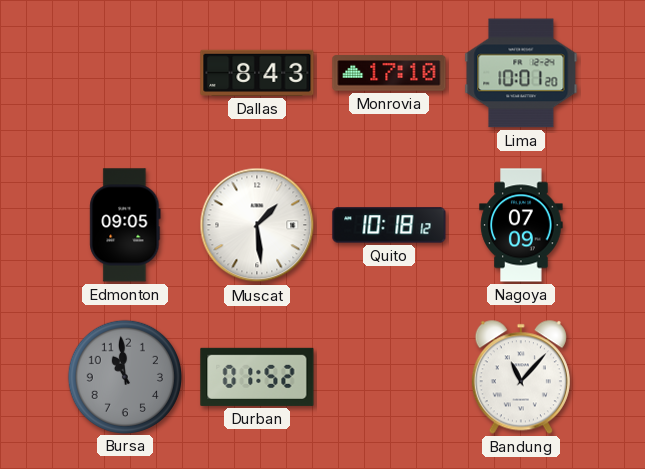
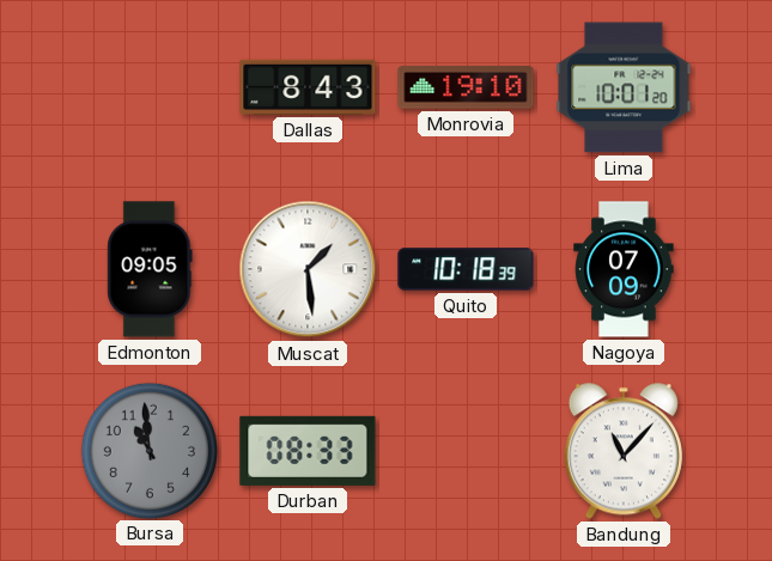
Monrovia: 17:10 -> 19:10
Quito: 10:18:12 -> 10:18:39
Durban: 01:52 -> 08:33
